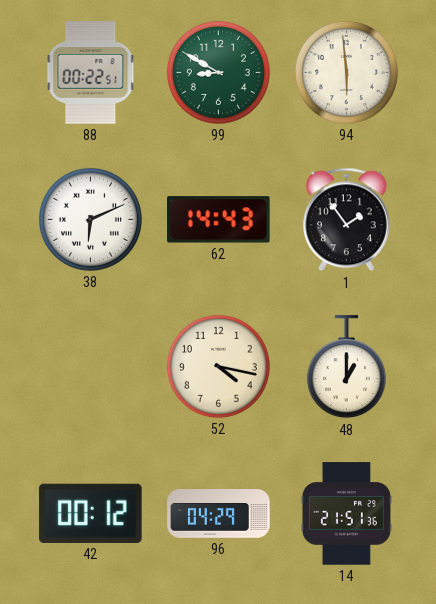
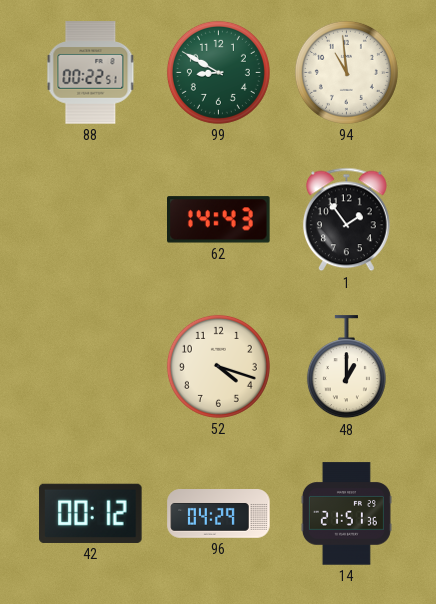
94: 5:59 -> 10:59
38: 6:11 -> none
52: 4:17 -> 4:18
